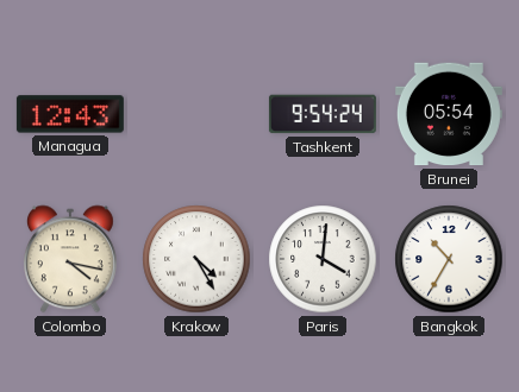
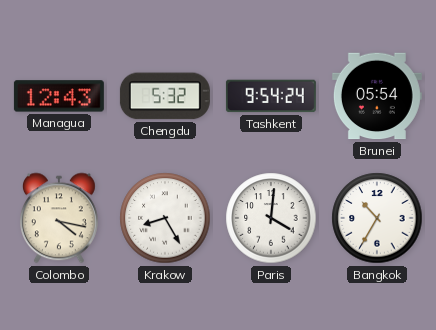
Chengdu: none -> 5:32
Krakow: 4:25 -> 8:25
